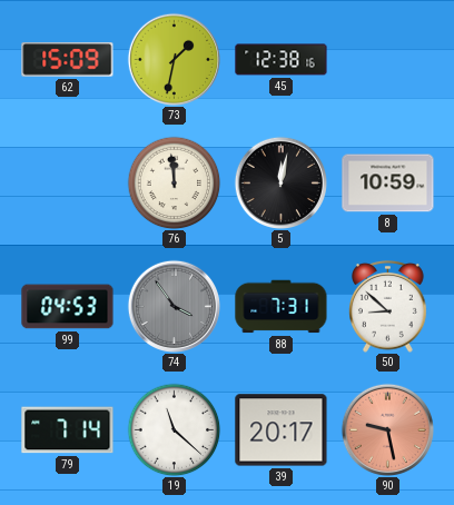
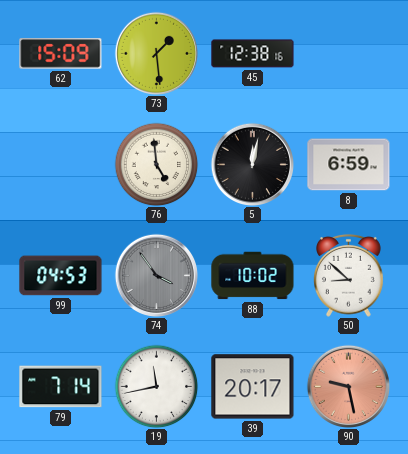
73: 1:32 -> 1:29
76: 11:59 -> 4:59
8: 10:59 -> 6:59
88: 7:31 -> 10:02
19: 11:22 -> 11:43
